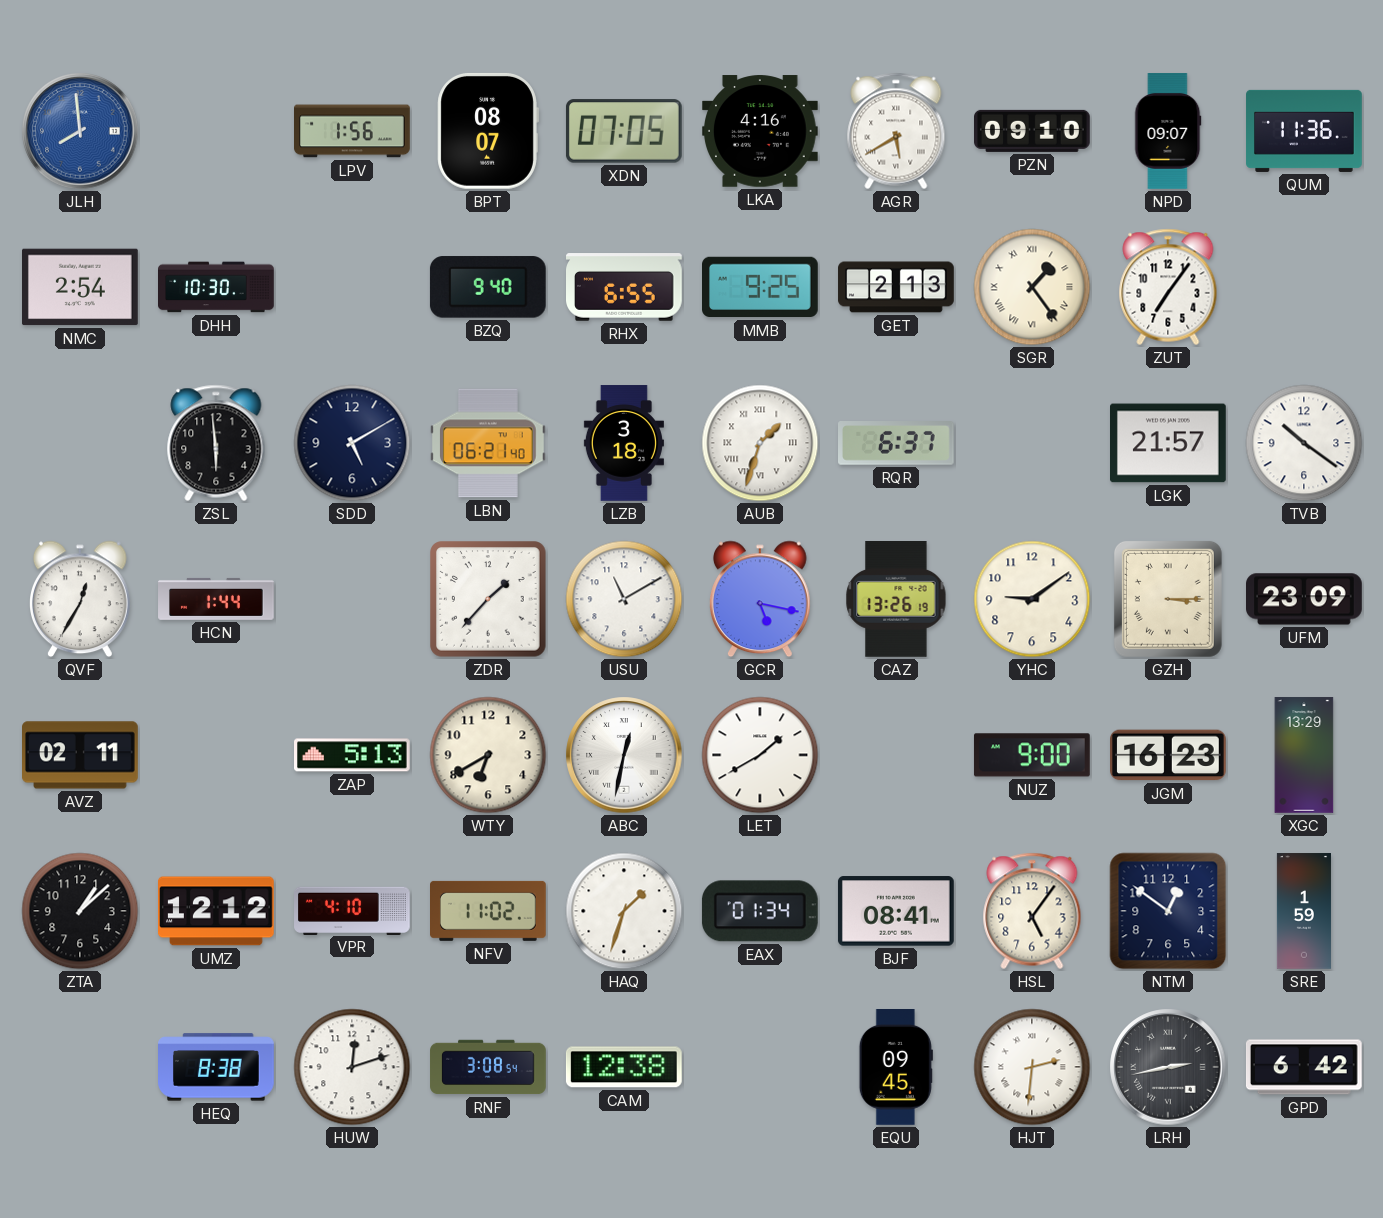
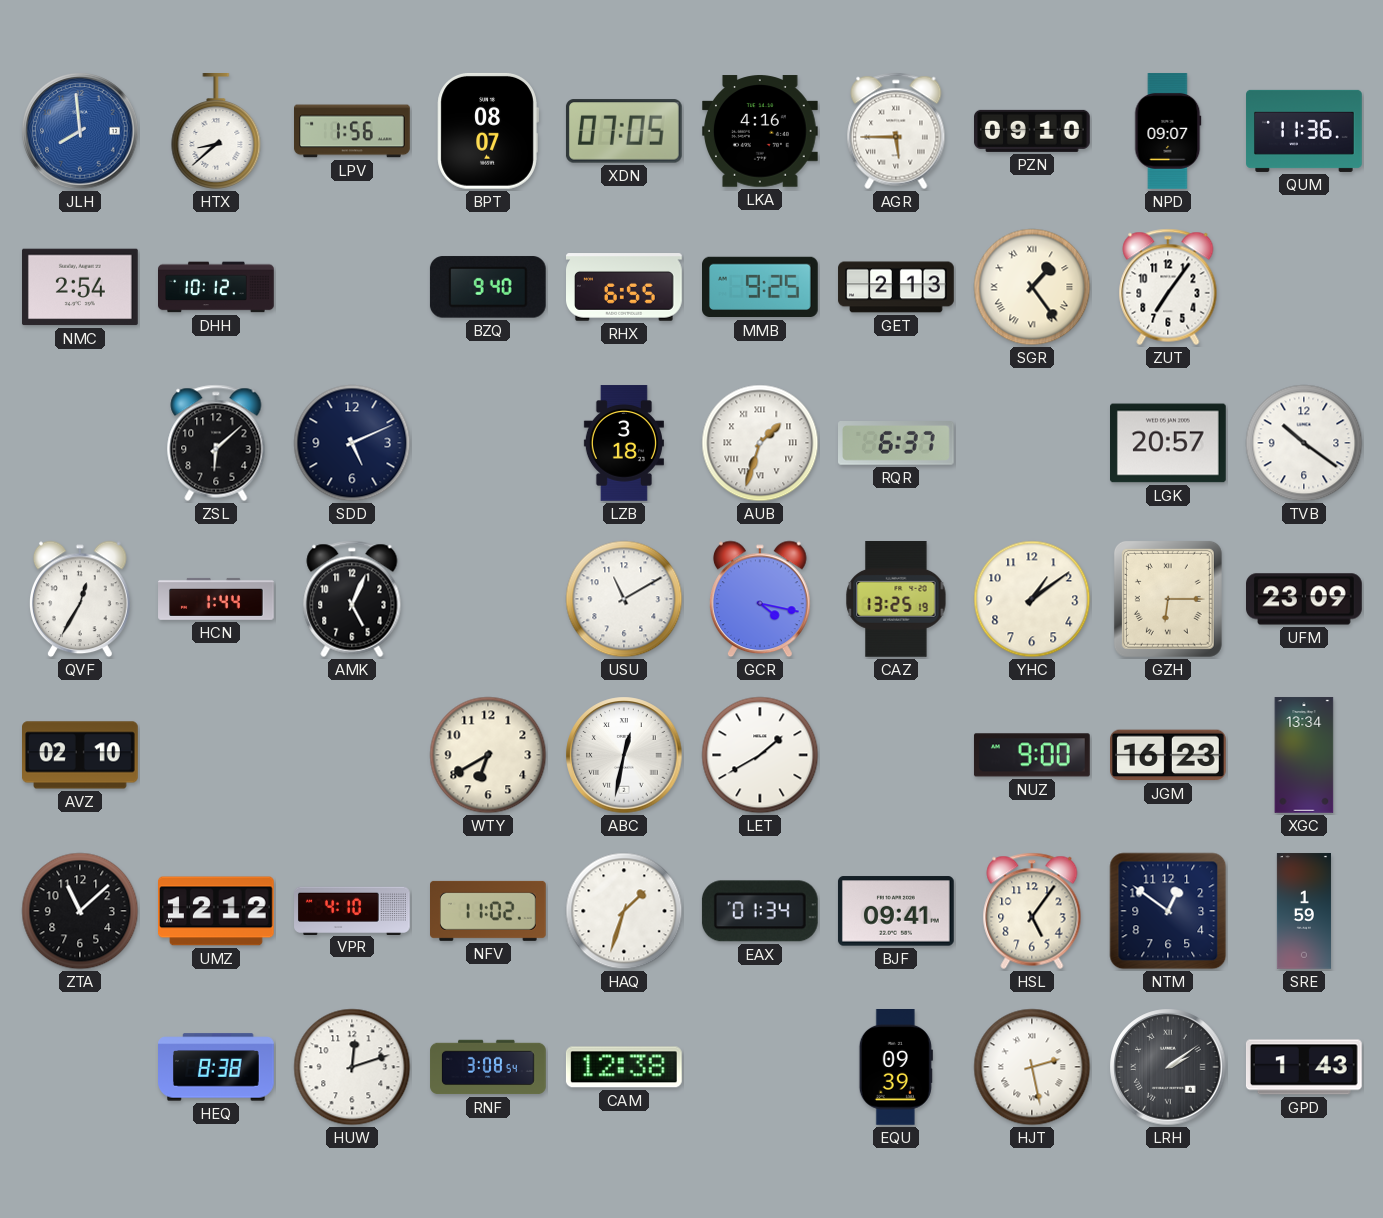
HTX: none -> 8:38
AGR: 5:40 -> 5:45
DHH: 10:30 -> 10:12
ZSL: 5:59 -> 6:08
SDD: 5:10 -> 5:11
LBN: 06:21 -> none
LGK: 21:57 -> 20:57
AMK: none -> 5:04
ZDR: 1:37 -> none
GCR: 5:17 -> 4:17
CAZ: 13:26 -> 13:25
YHC: 9:09 -> 1:09
GZH: 3:15 -> 6:15
AVZ: 02:11 -> 02:10
ZAP: 5:13 -> none
XGC: 13:29 -> 13:34
ZTA: 1:08 -> 11:08
BJF: 08:41 -> 09:41
EQU: 09:45 -> 09:39
HJT: 2:31 -> 2:28
LRH: 2:43 -> 2:09
GPD: 6:42 -> 1:43
